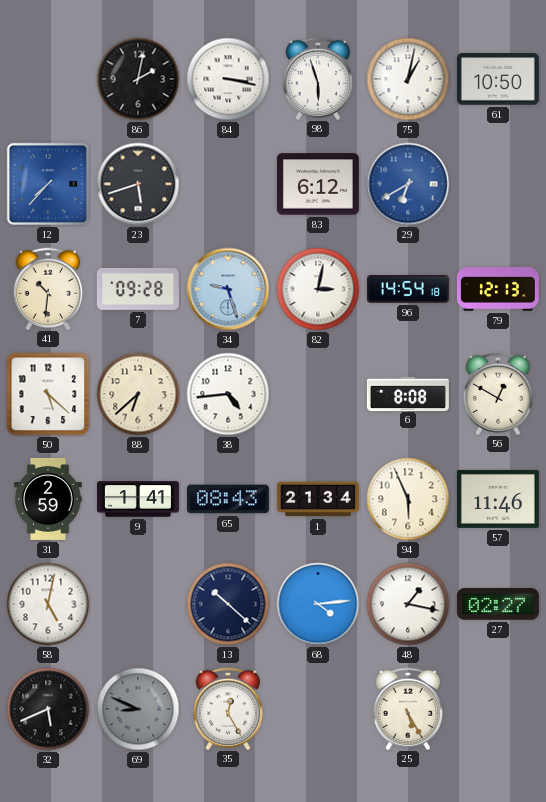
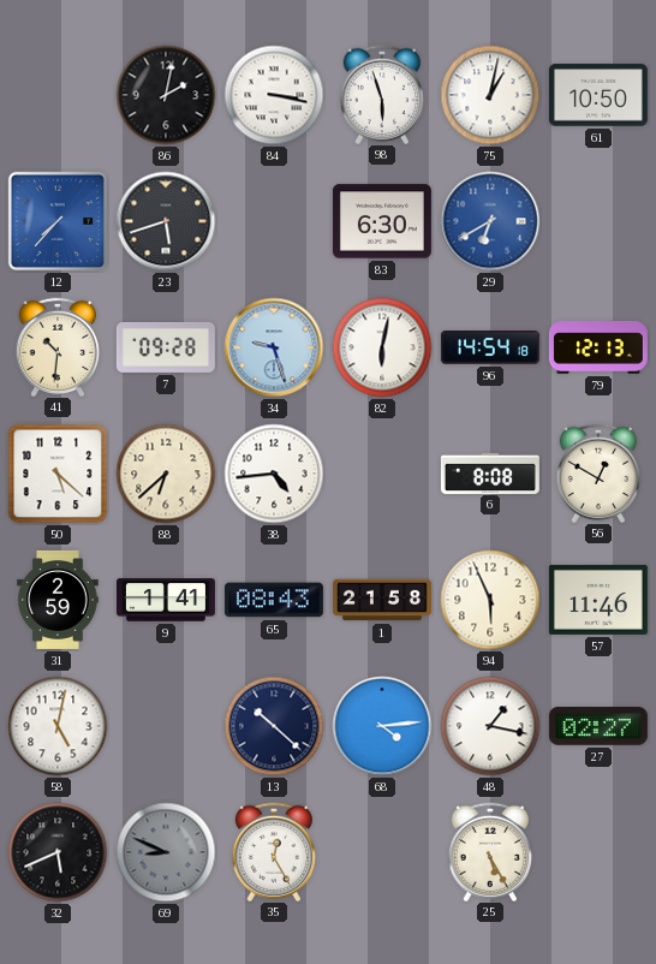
83: 6:12 -> 6:30
82: 3:02 -> 6:02
1: 21:34 -> 21:58
